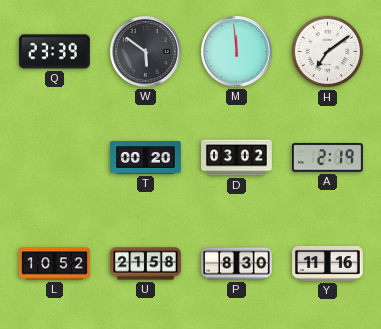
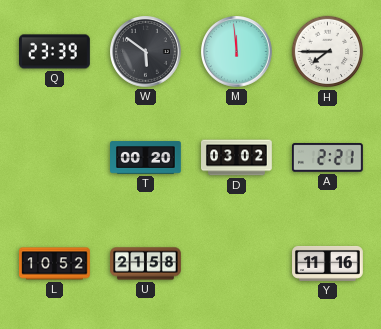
H: 7:09 -> 7:45
A: 2:19 -> 2:21
P: 8:30 -> none
